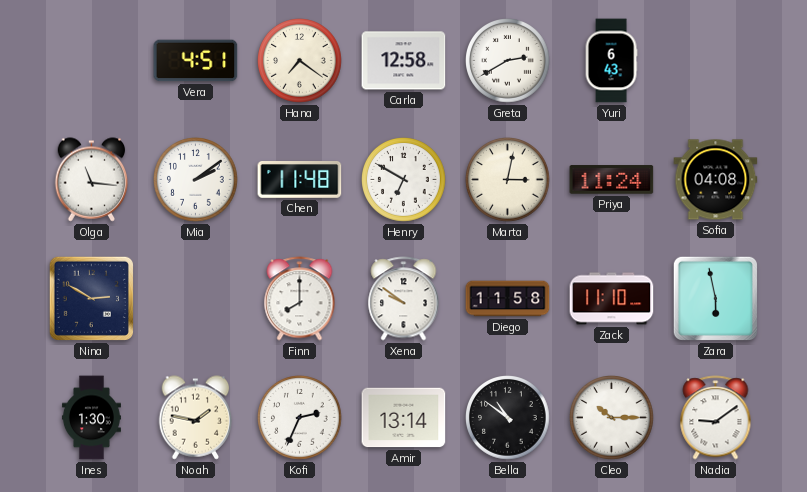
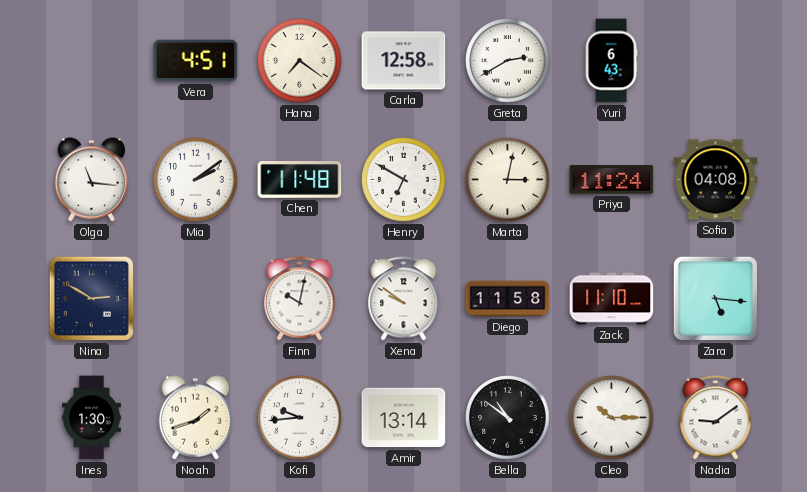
Finn: 8:00 -> 10:02
Zara: 5:58 -> 5:16
Noah: 1:47 -> 1:42
Kofi: 2:34 -> 9:44
